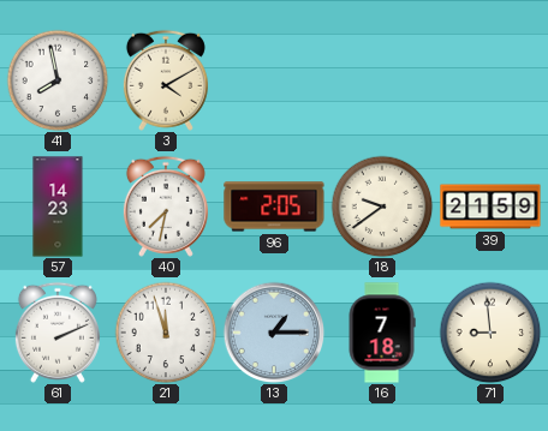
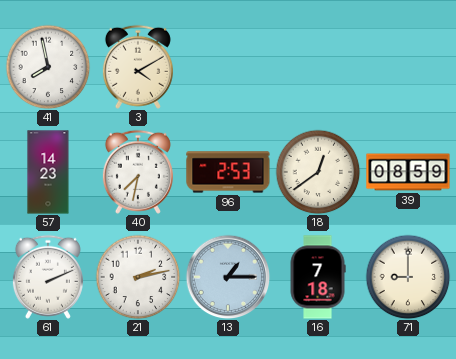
96: 2:05 -> 2:53
18: 9:39 -> 12:39
39: 21:59 -> 08:59
21: 11:57 -> 2:13
71: 8:59 -> 9:00
